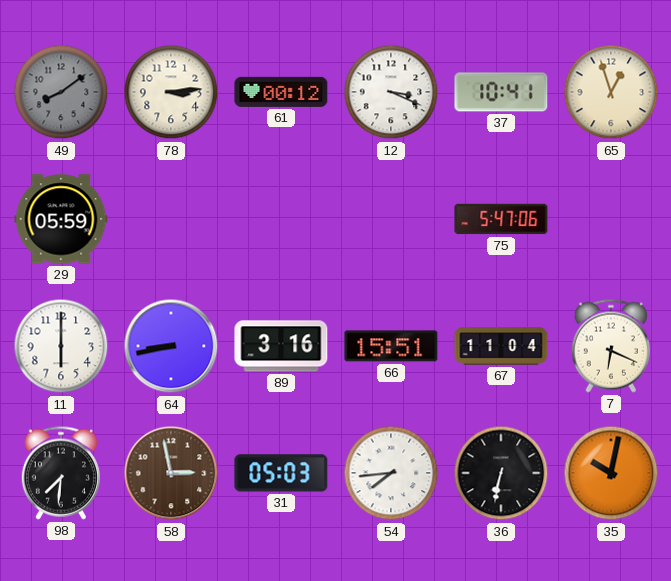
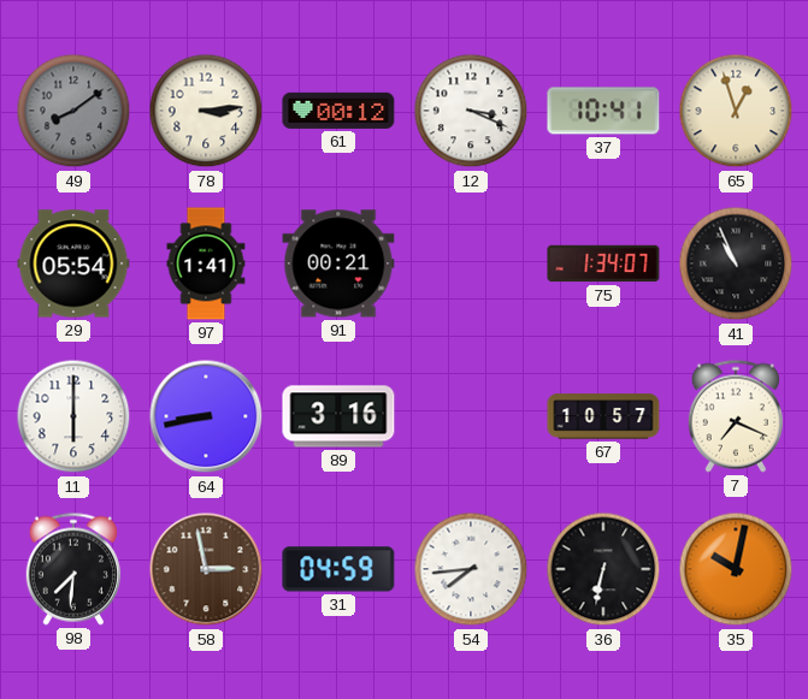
29: 05:59 -> 05:54
97: none -> 1:41
91: none -> 00:21
75: 5:47 -> 1:34
41: none -> 10:56
66: 15:51 -> none
67: 11:04 -> 10:57
7: 6:19 -> 7:19
31: 05:03 -> 04:59
